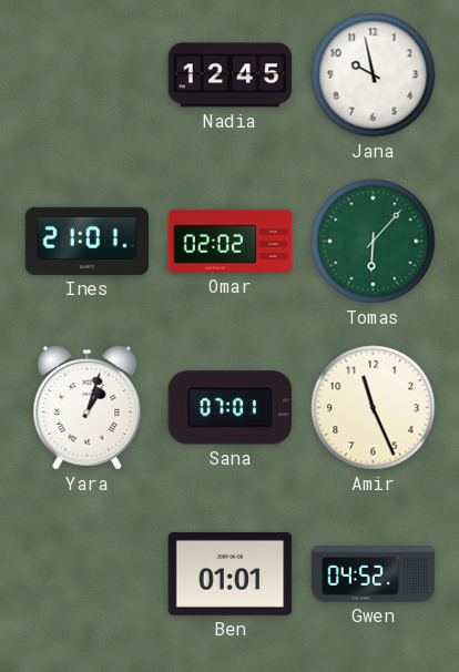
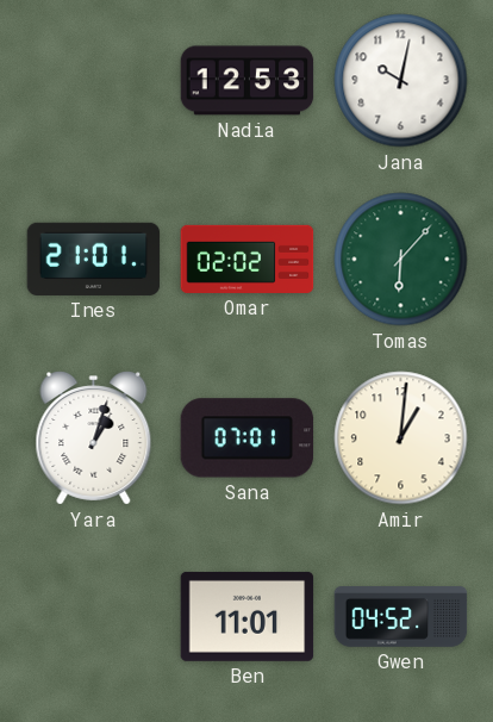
Nadia: 12:45 -> 12:53
Jana: 9:58 -> 10:02
Amir: 11:26 -> 1:01
Ben: 01:01 -> 11:01
